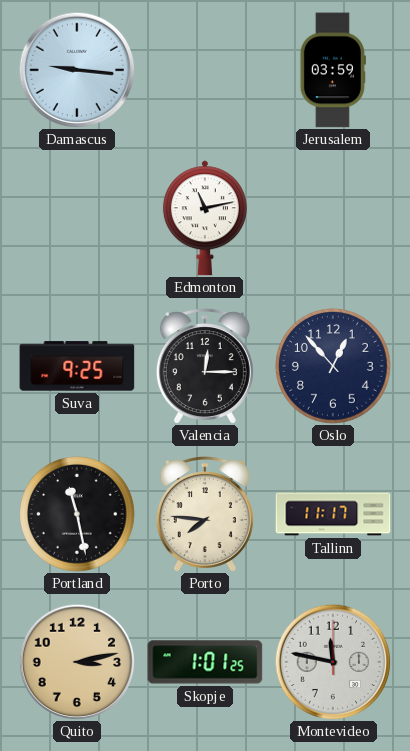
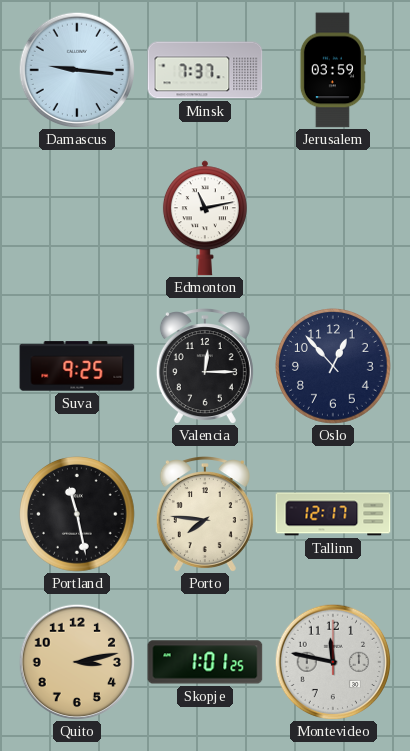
Minsk: none -> 7:37
Tallinn: 11:17 -> 12:17
